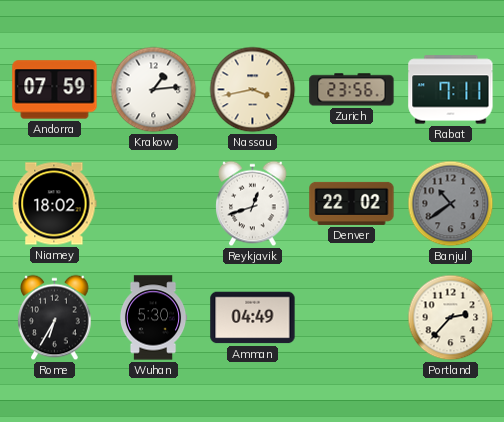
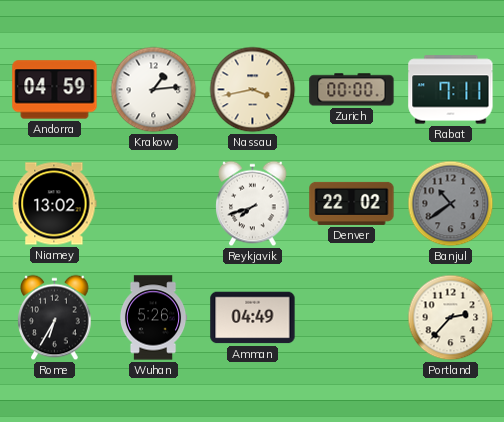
Andorra: 07:59 -> 04:59
Zurich: 23:56 -> 00:00
Niamey: 18:02 -> 13:02
Reykjavik: 12:42 -> 7:42
Wuhan: 5:30 -> 5:26
